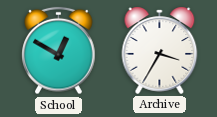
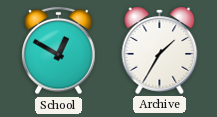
Archive: 3:35 -> 1:35
